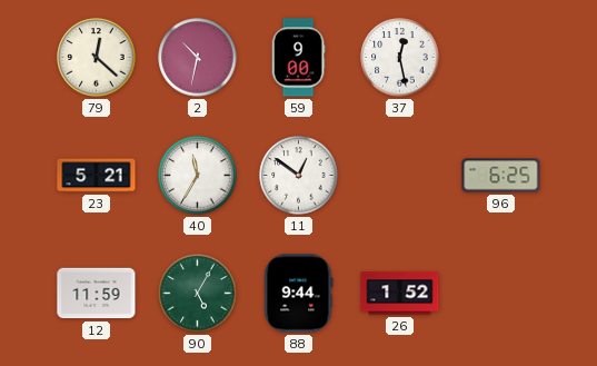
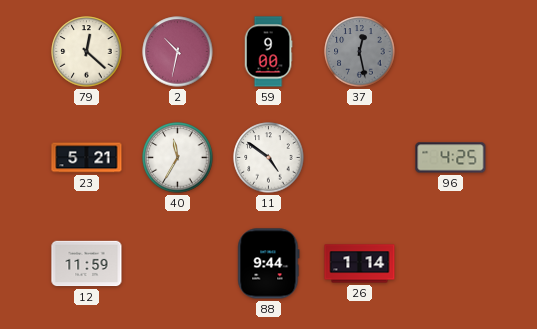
37 dial: white -> grey
11: 12:51 -> 4:51
96: 6:25 -> 4:25
90: 5:05 -> none
26: 1:52 -> 1:14
